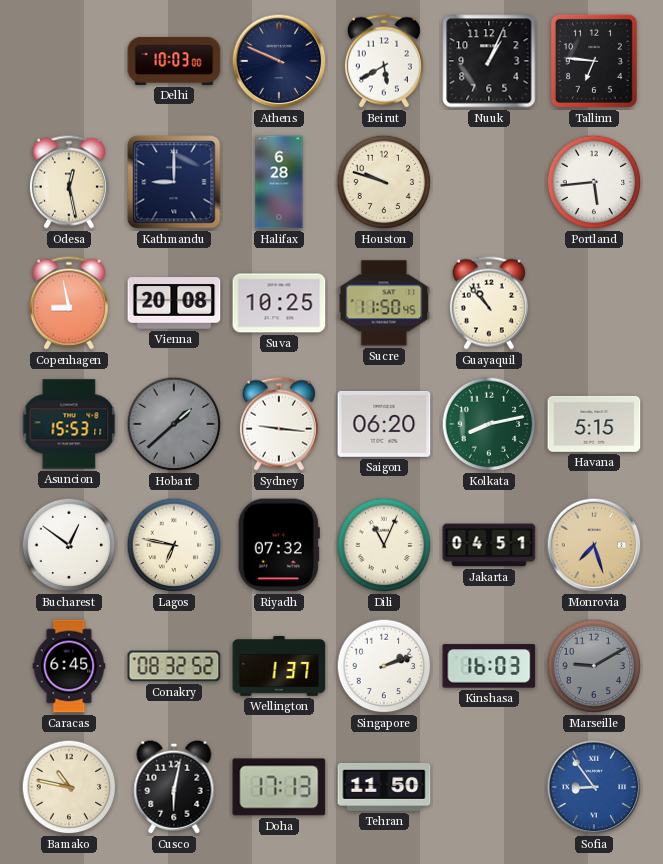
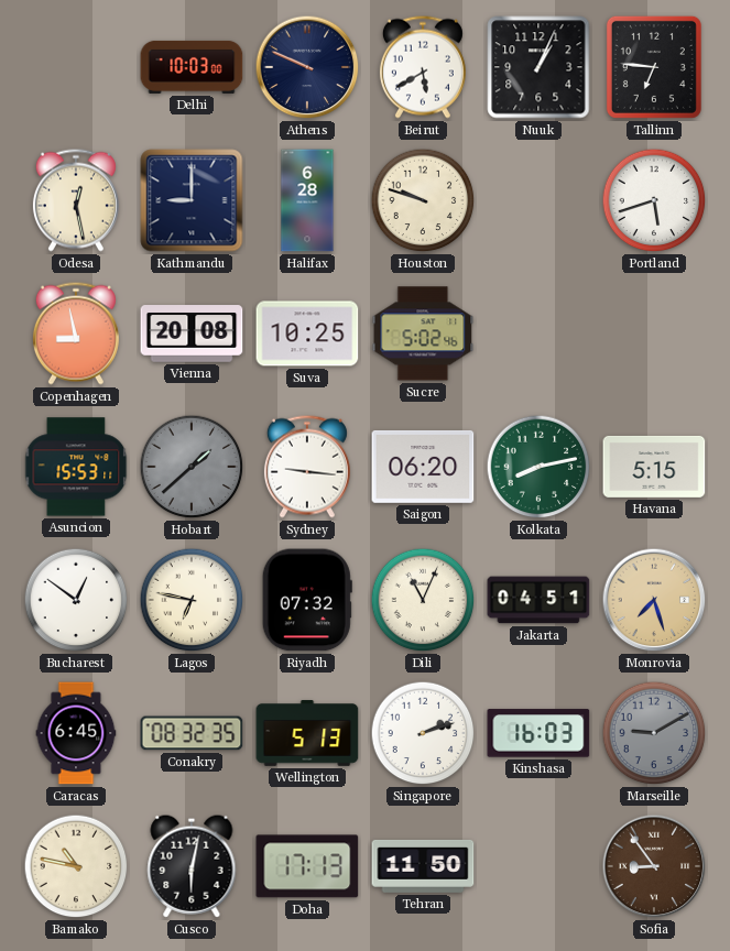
Portland: 5:44 -> 5:42
Sucre: 11:50 -> 5:02
Guayaquil: 10:53 -> none
Conakry: 08:32:52 -> 08:32:35
Wellington: 1:37 -> 5:13
Sofia dial: blue -> brown
